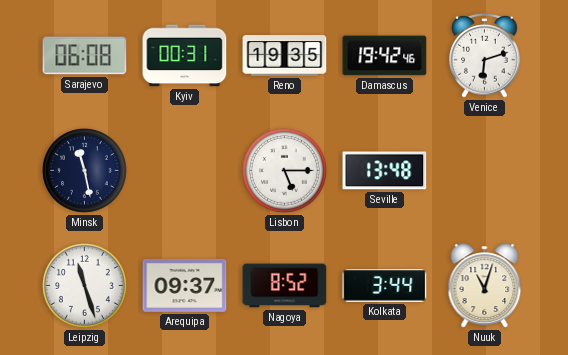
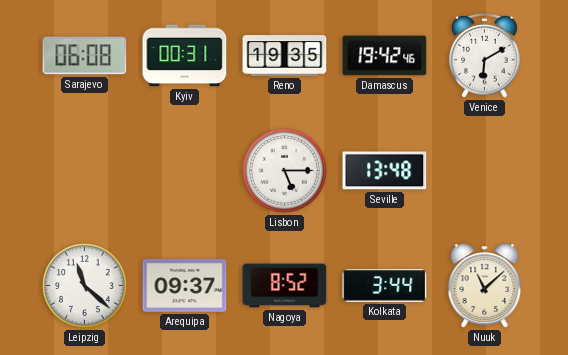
Venice: 6:12 -> 6:10
Minsk: 11:28 -> none
Leipzig: 11:27 -> 11:22
Nuuk: 11:03 -> 11:08
